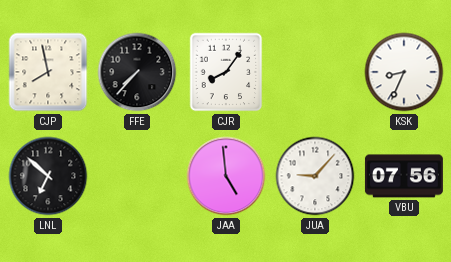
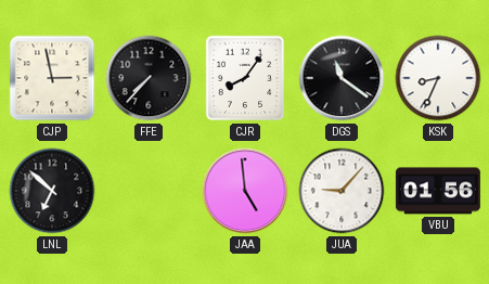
CJP: 7:58 -> 2:58
DGS: none -> 11:21
VBU: 07:56 -> 01:56
